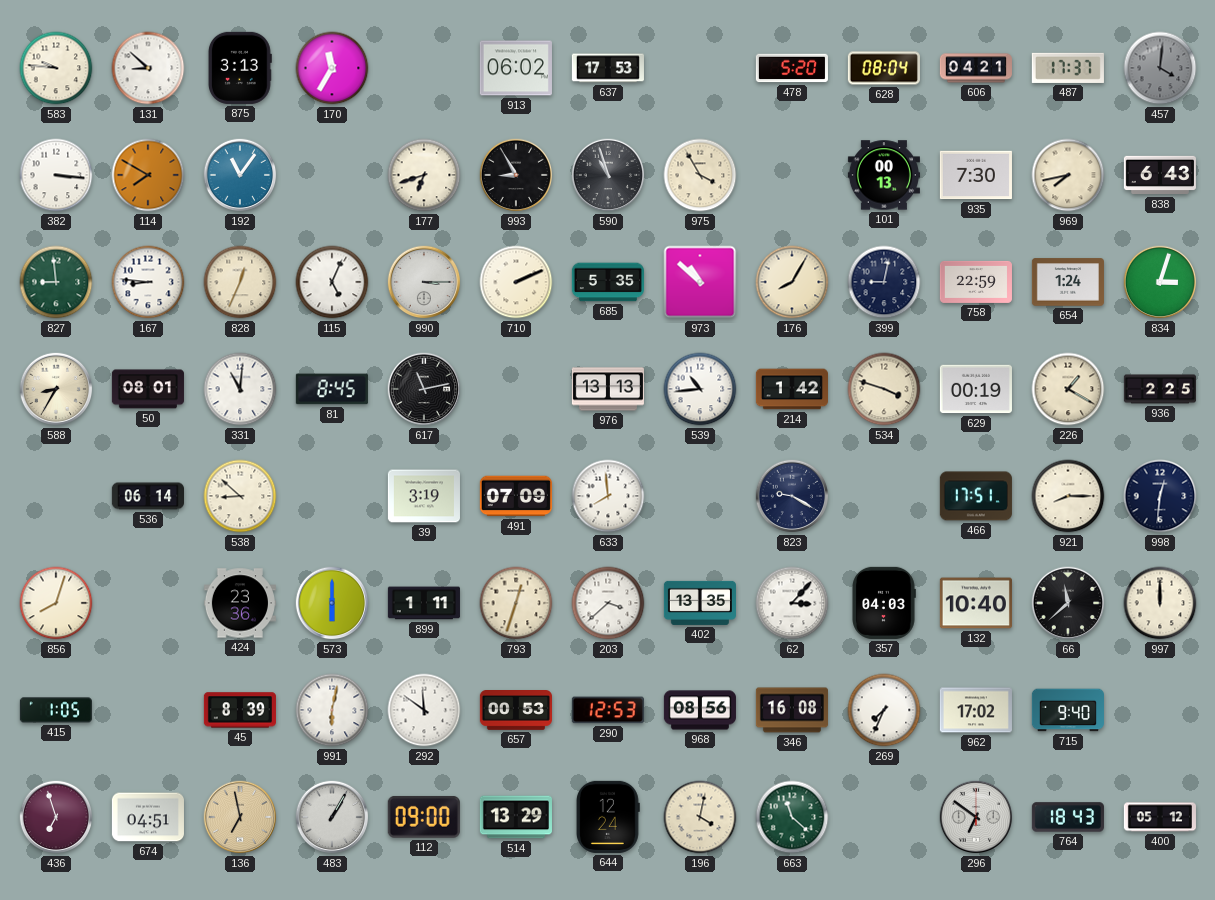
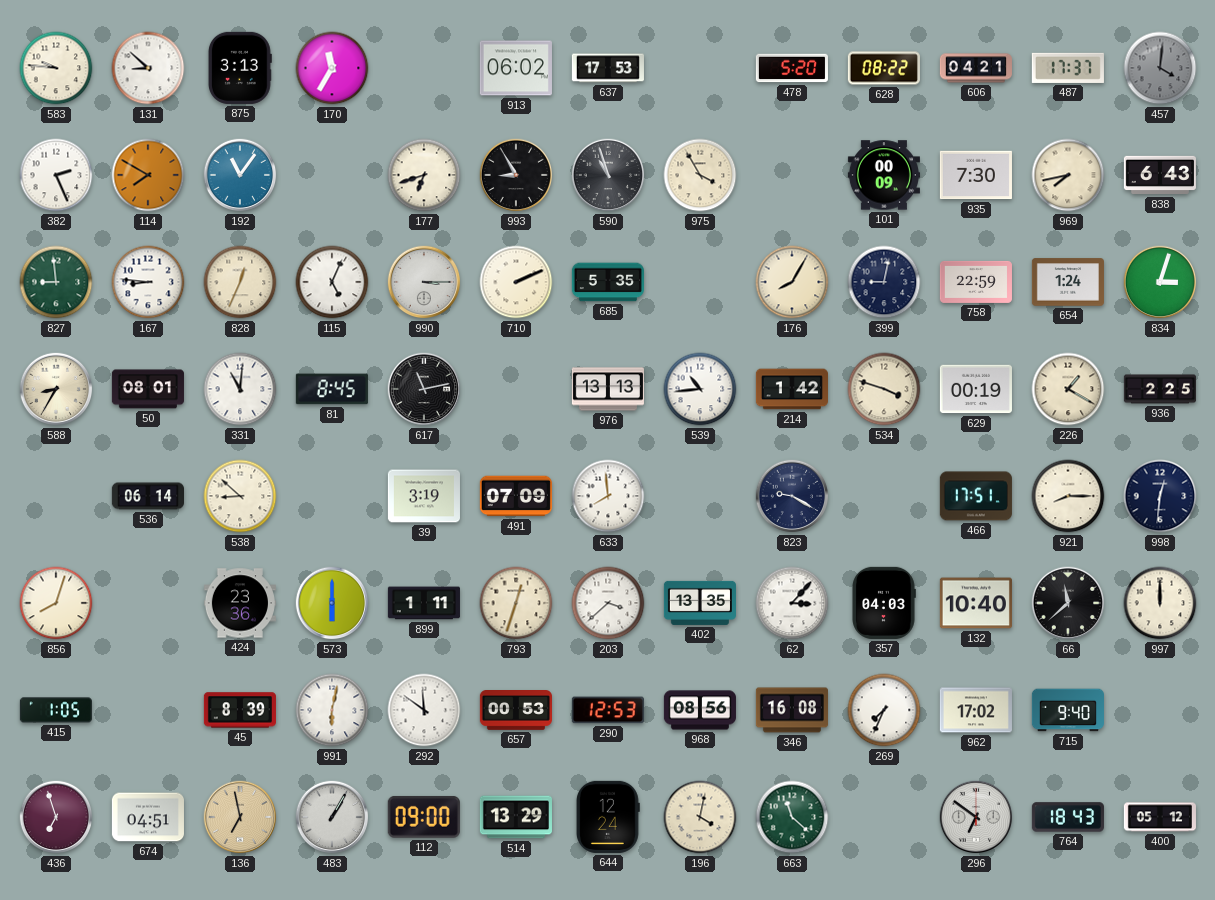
628: 08:04 -> 08:22
382: 3:16 -> 2:26
101: 00:13 -> 00:09
973: 10:52 -> none
